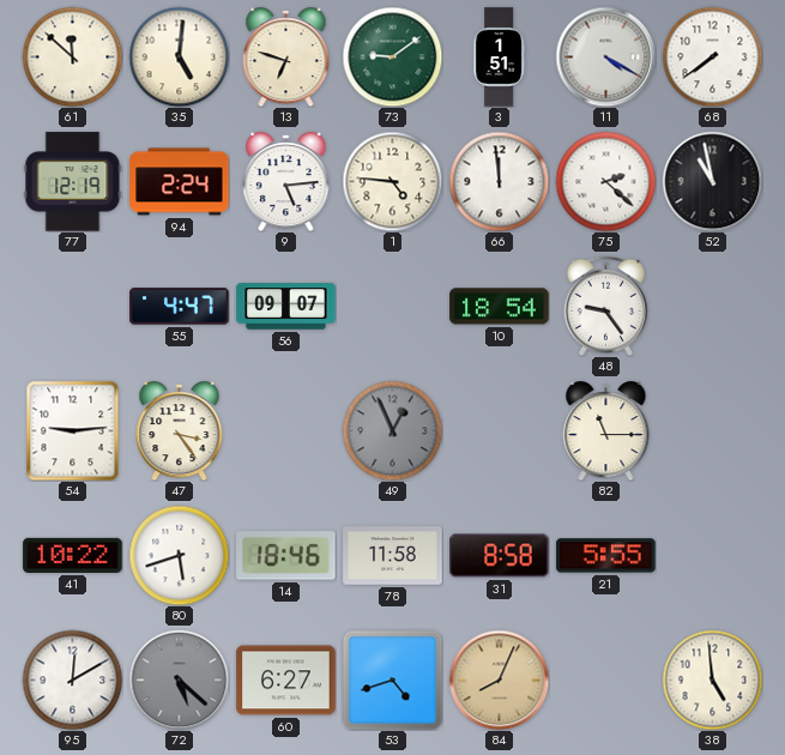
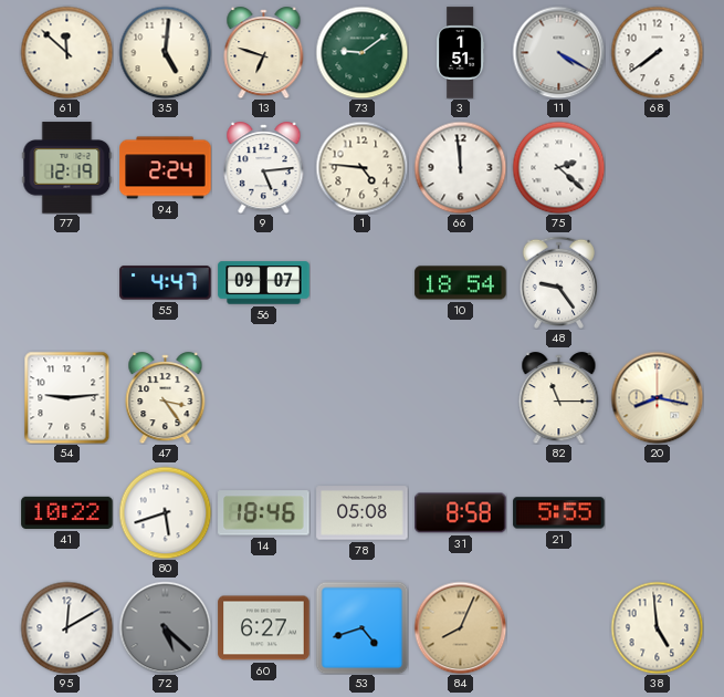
52: 10:58 -> none
49: 12:56 -> none
20: none -> 8:17
78: 11:58 -> 05:08
